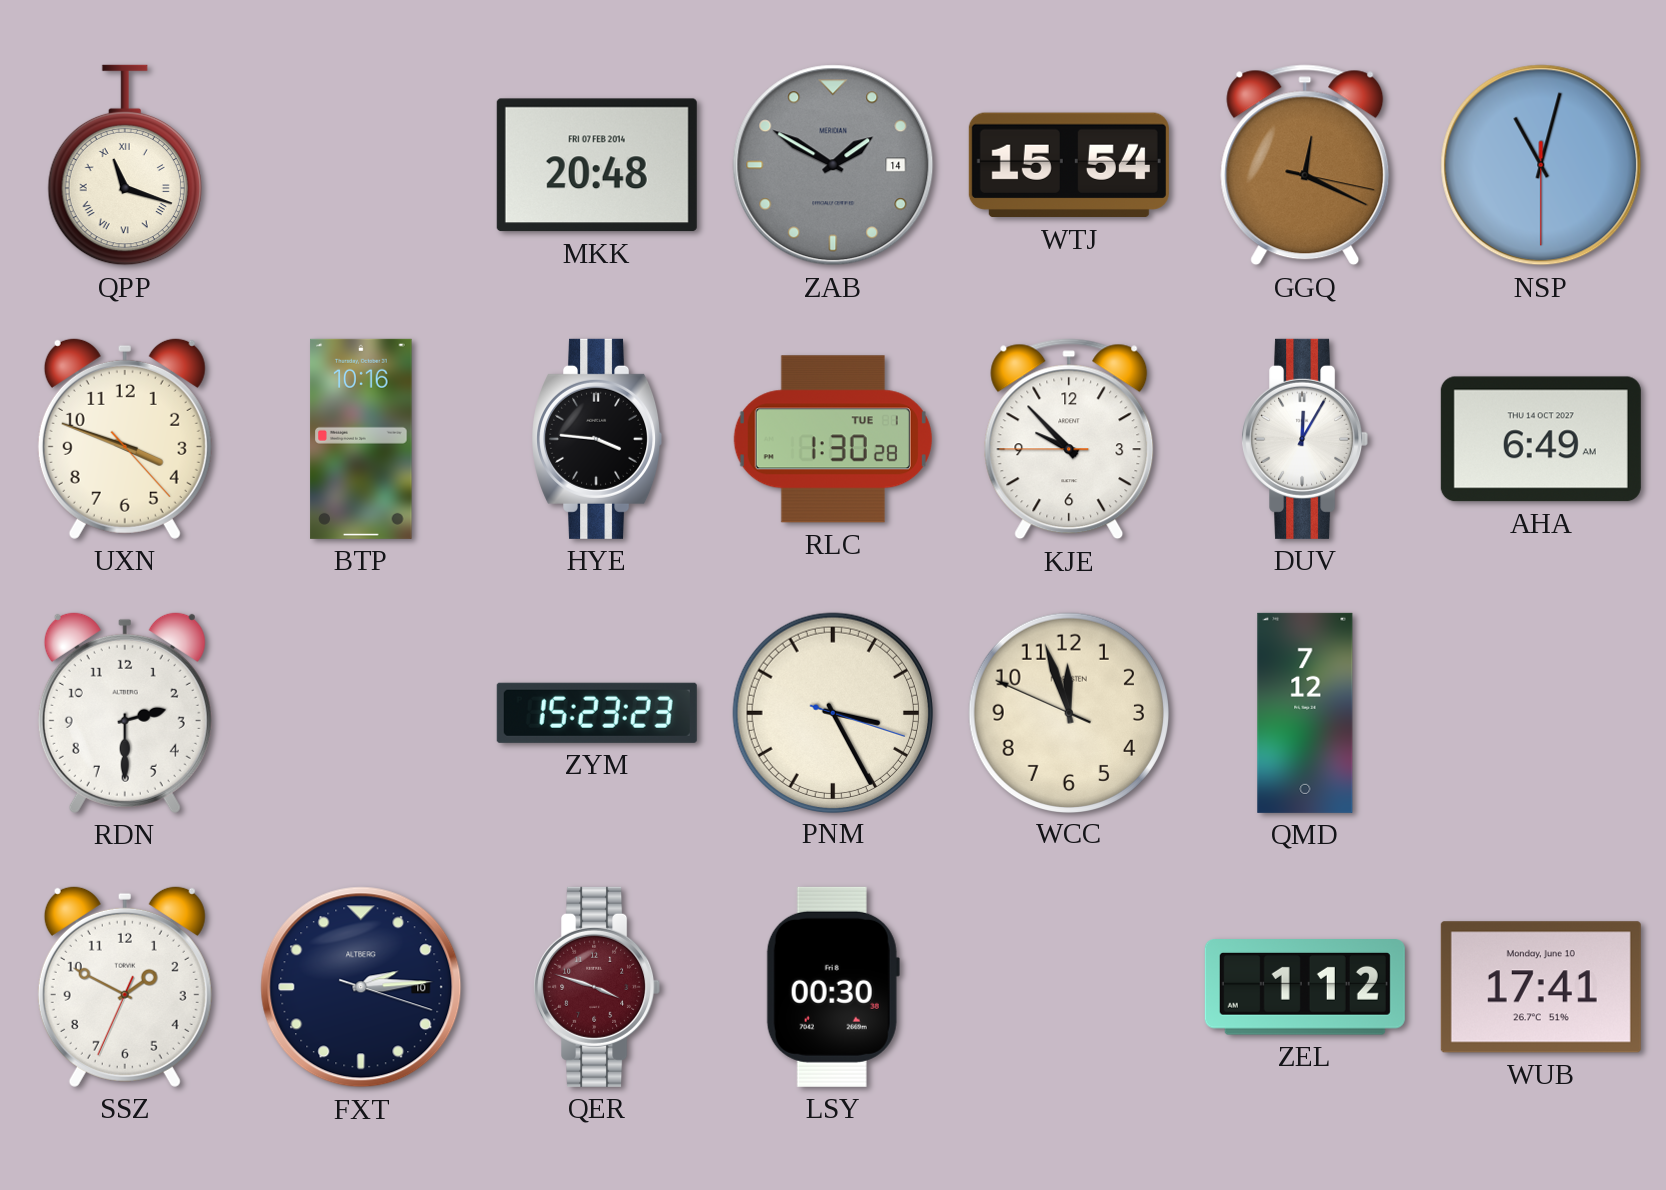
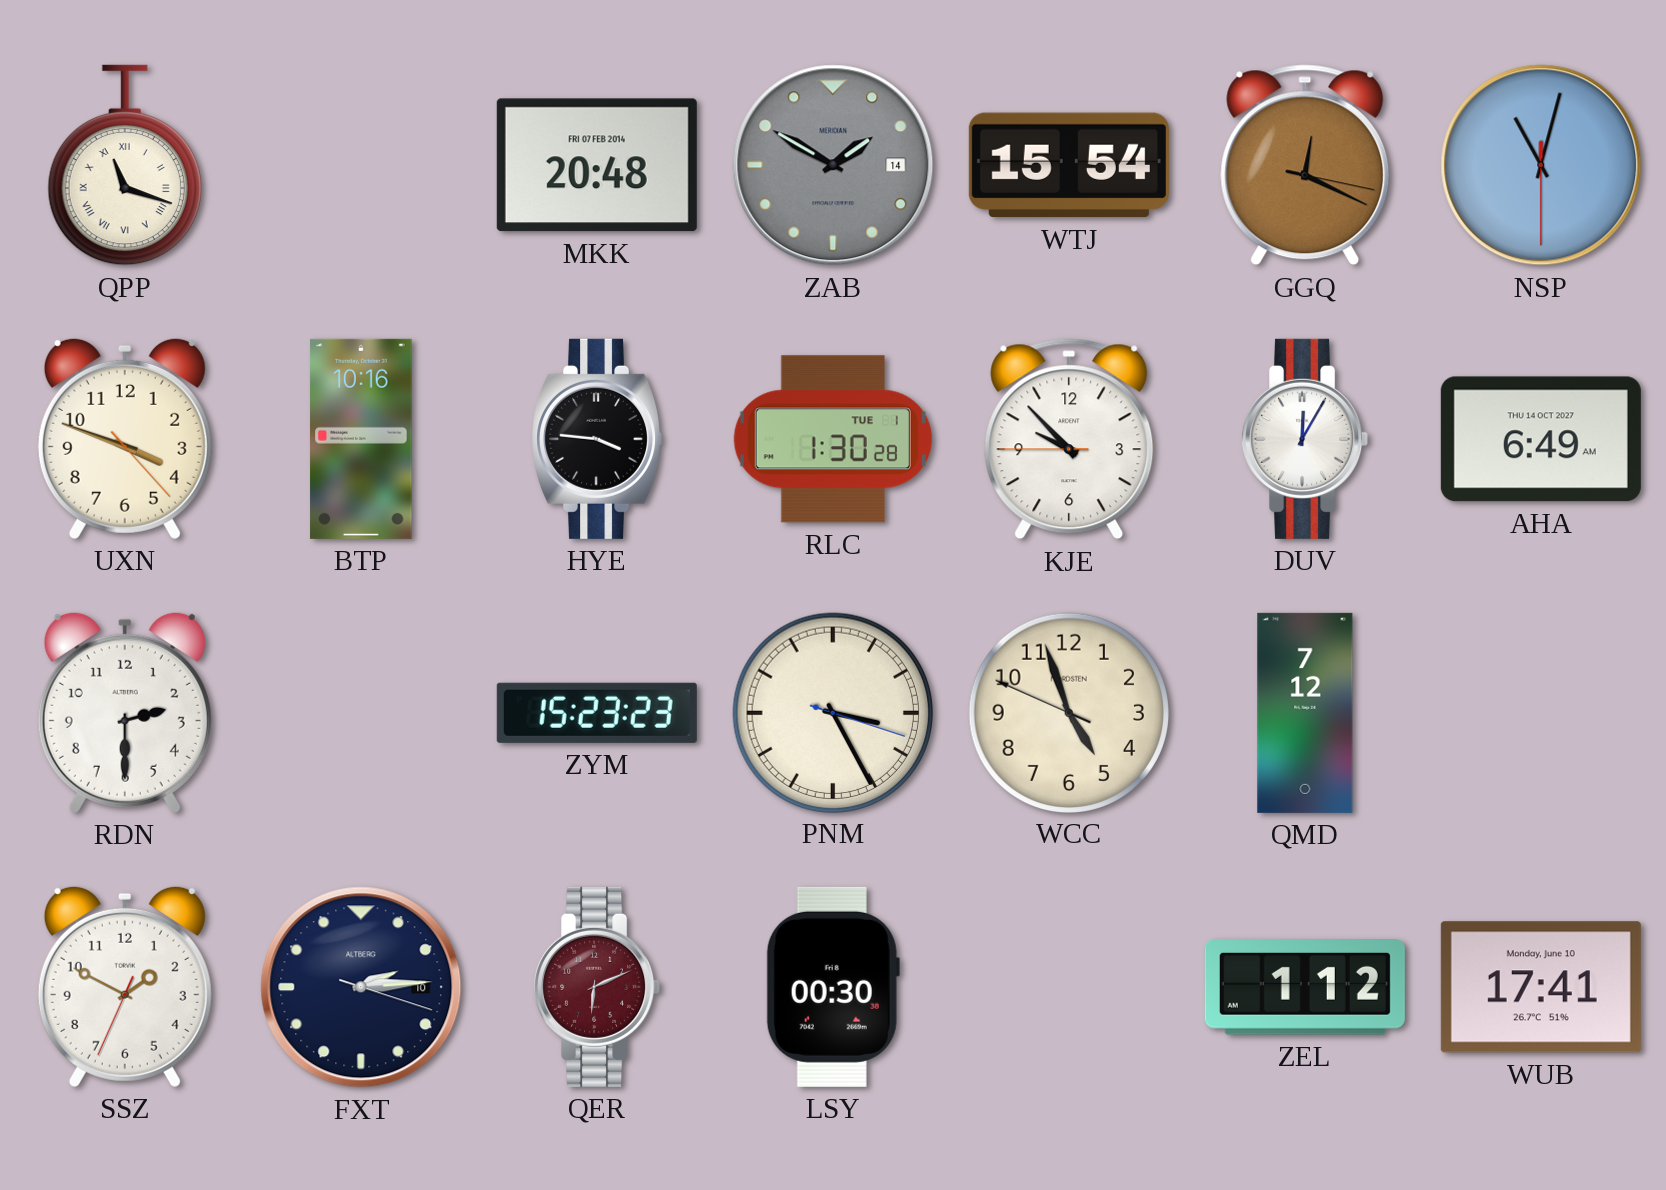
WCC: 11:56 -> 4:56
QER: 3:48 -> 6:11
